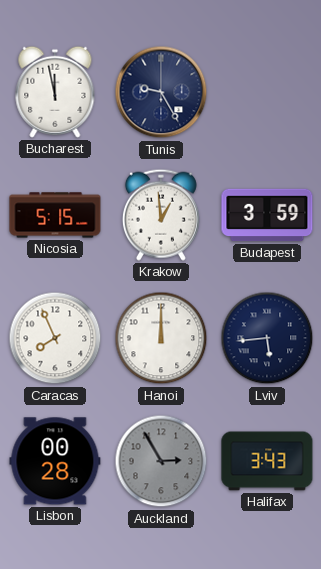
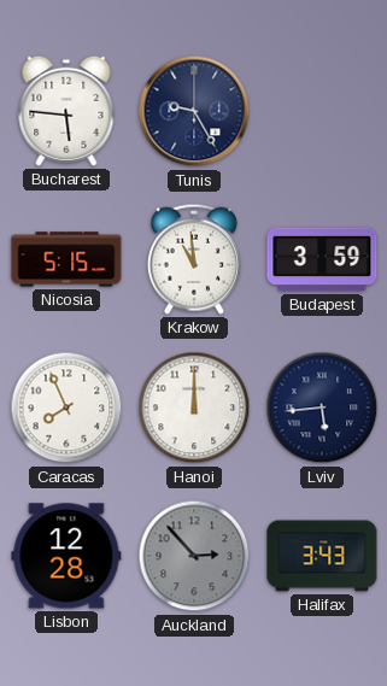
Bucharest: 11:58 -> 5:46
Krakow: 12:59 -> 10:59
Lisbon: 00:28 -> 12:28
Auckland: 2:55 -> 2:53
